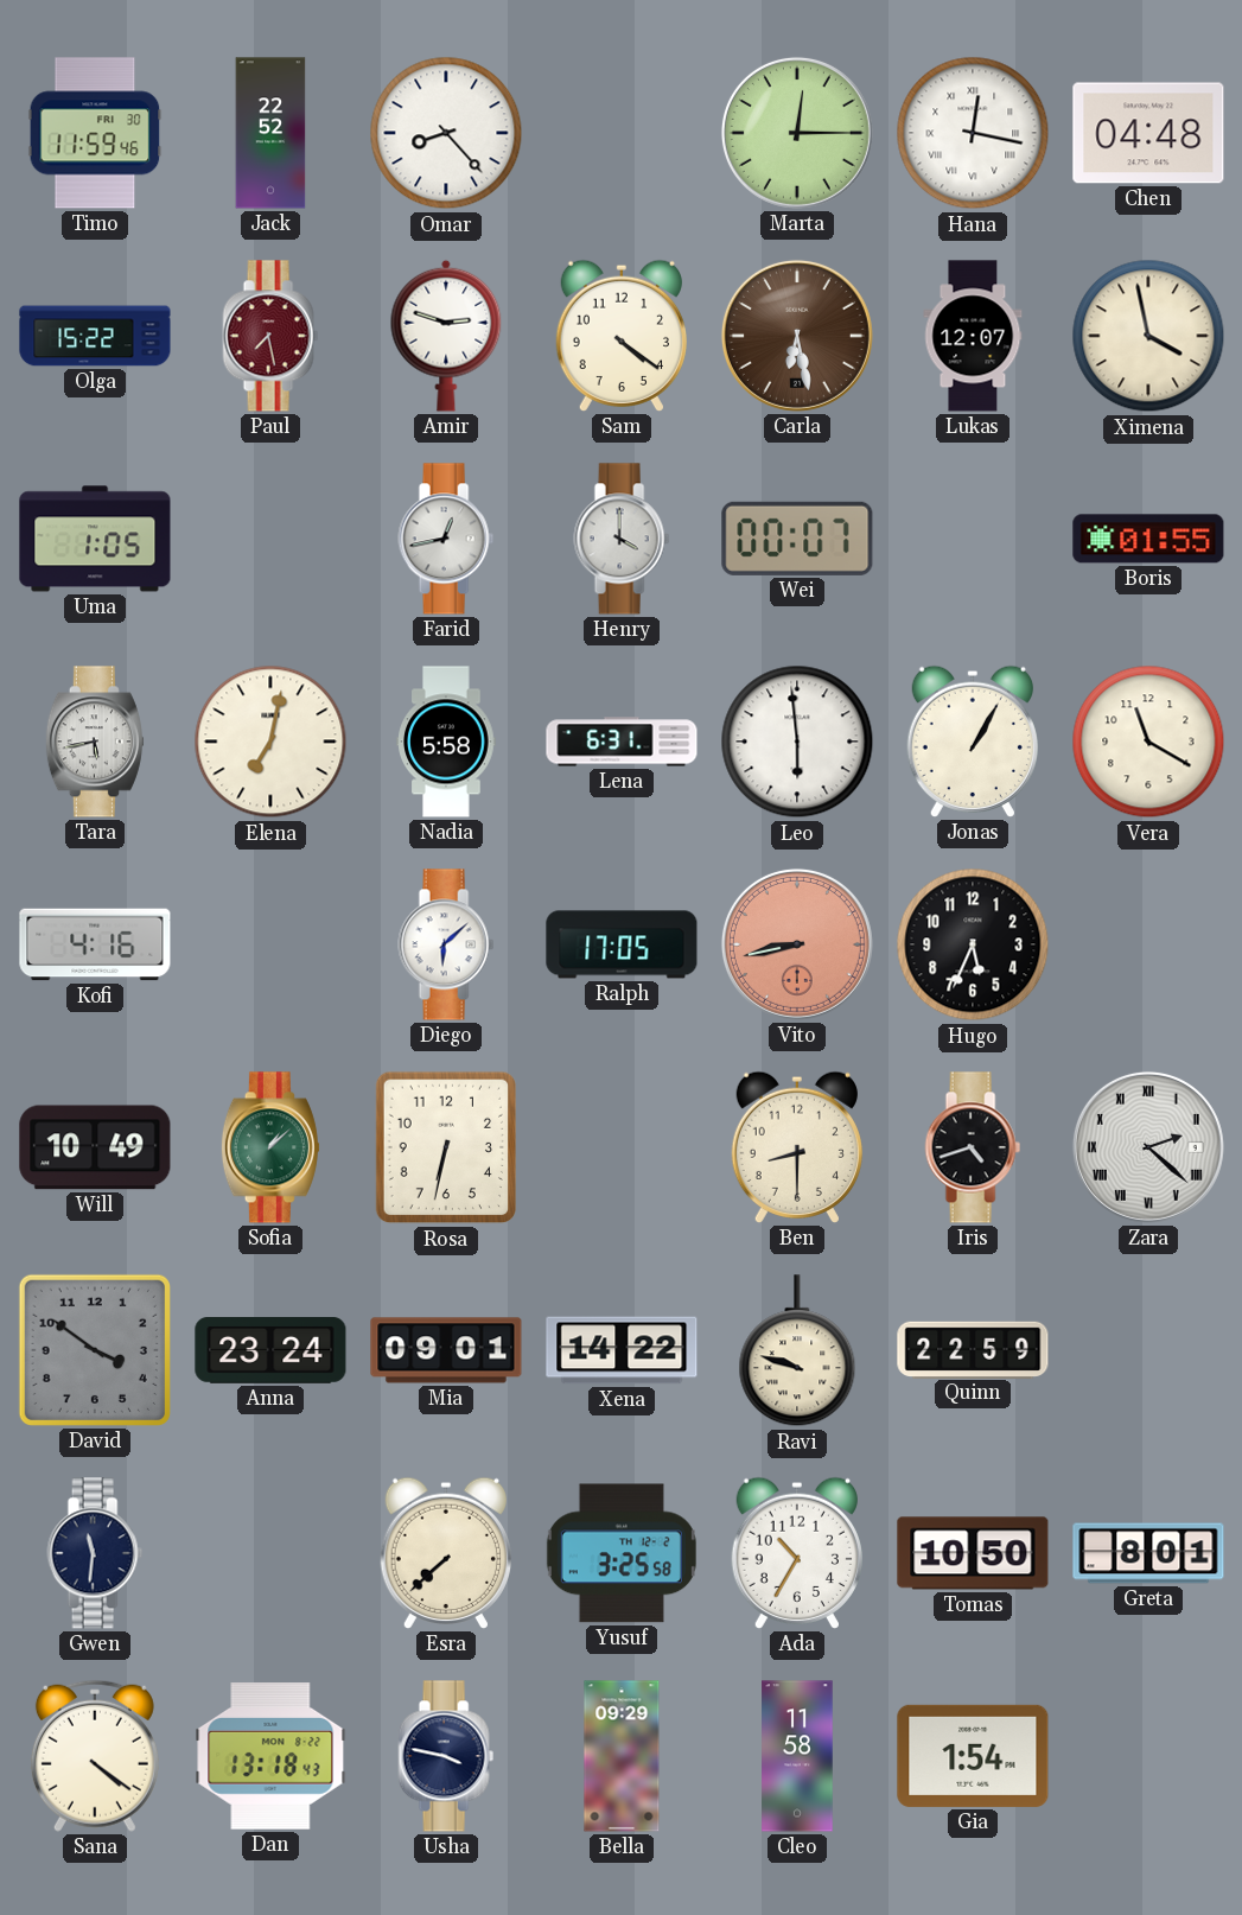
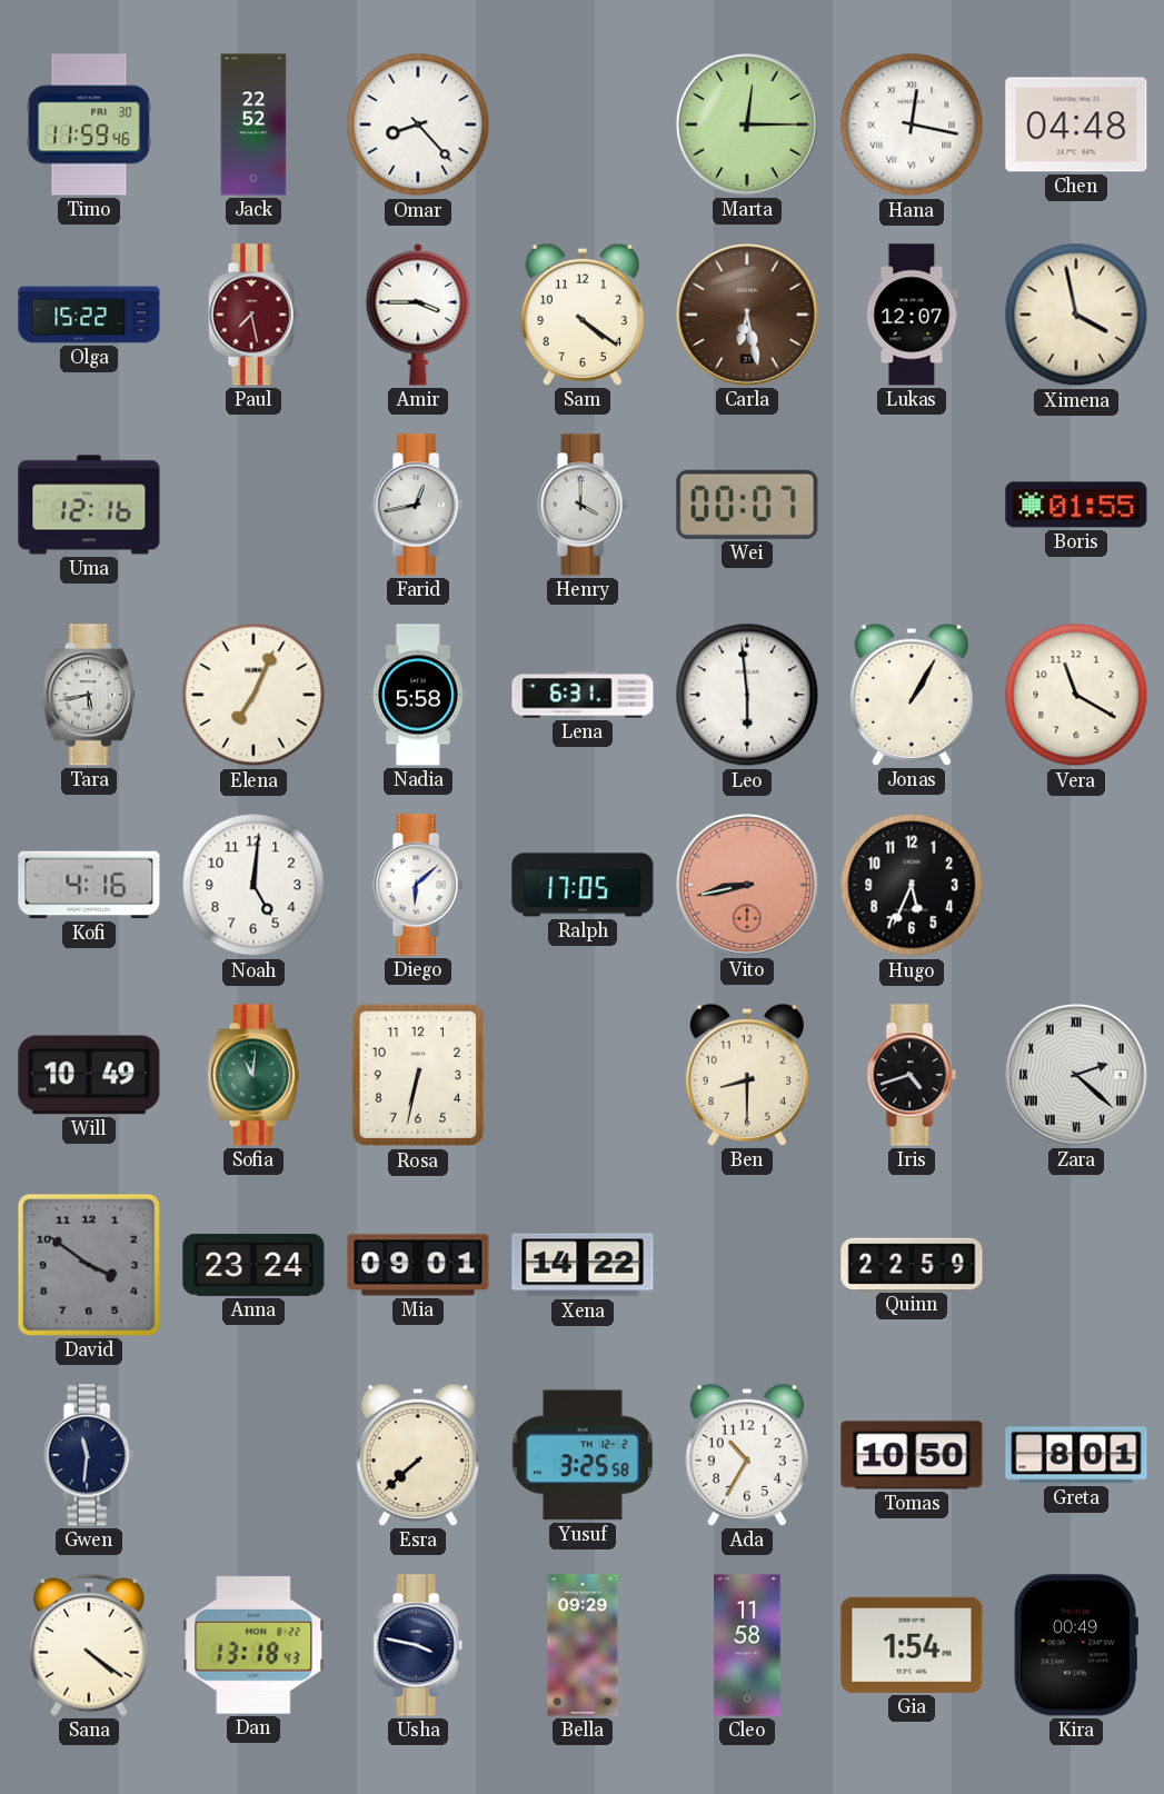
Amir: 2:48 -> 3:45
Uma: 1:05 -> 12:16
Elena: 7:02 -> 7:04
Noah: none -> 5:01
Sofia: 1:08 -> 11:01
Ravi: 9:48 -> none
Kira: none -> 00:49
